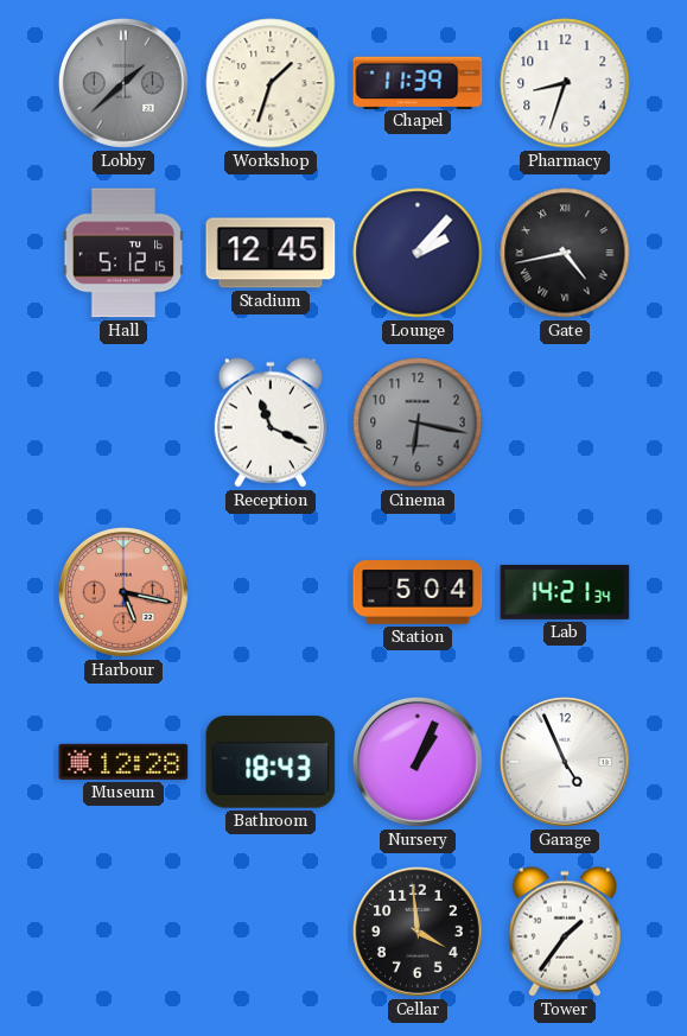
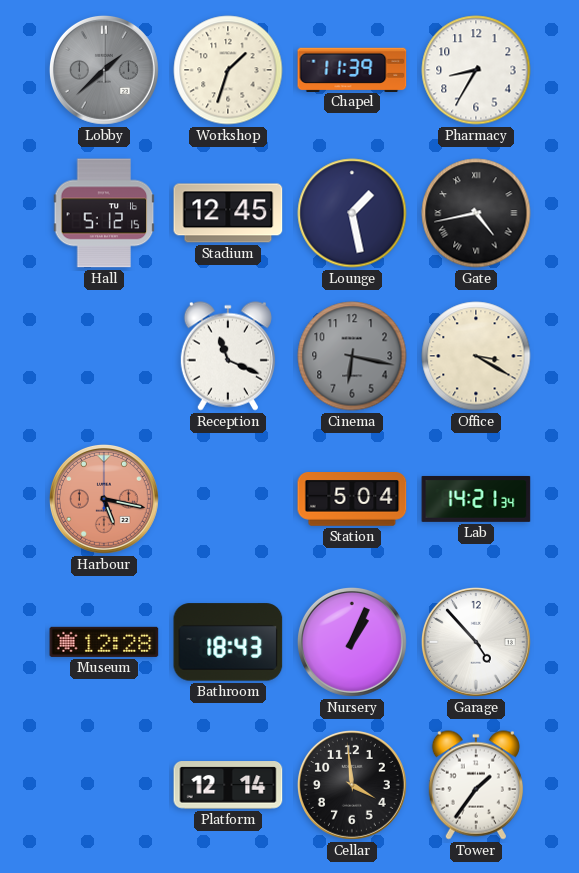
Pharmacy: 8:33 -> 8:35
Lounge: 2:07 -> 1:28
Office: none -> 3:20
Garage: 4:56 -> 4:53
Platform: none -> 12:14
